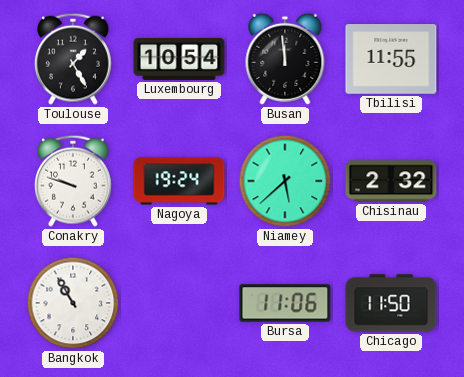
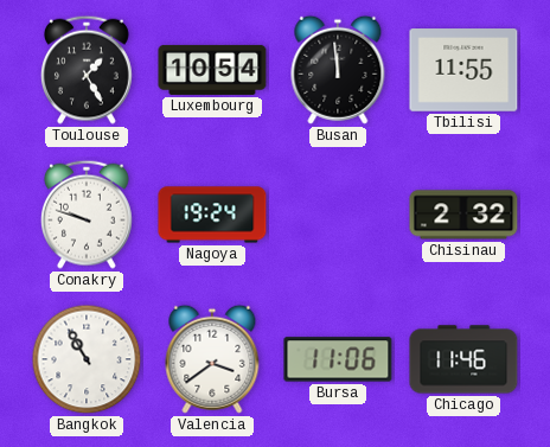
Niamey: 5:38 -> none
Valencia: none -> 3:39
Chicago: 11:50 -> 11:46
